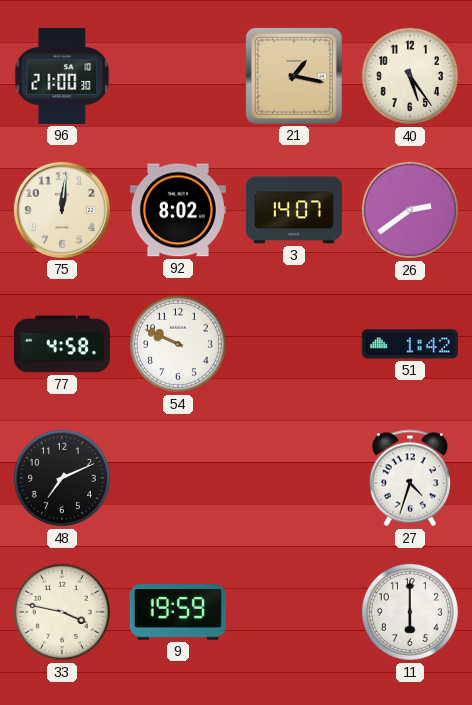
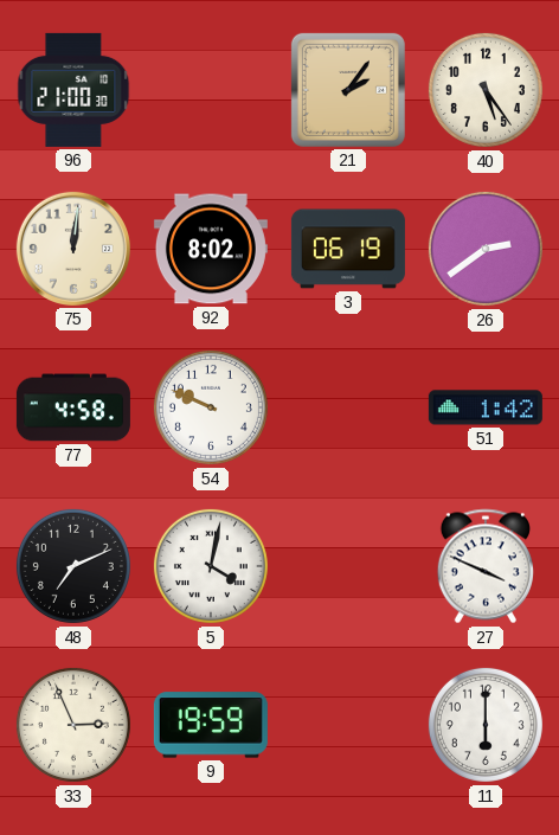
21: 1:17 -> 2:06
3: 14:07 -> 06:19
5: none -> 4:02
27: 4:33 -> 3:49
33: 3:47 -> 2:56
